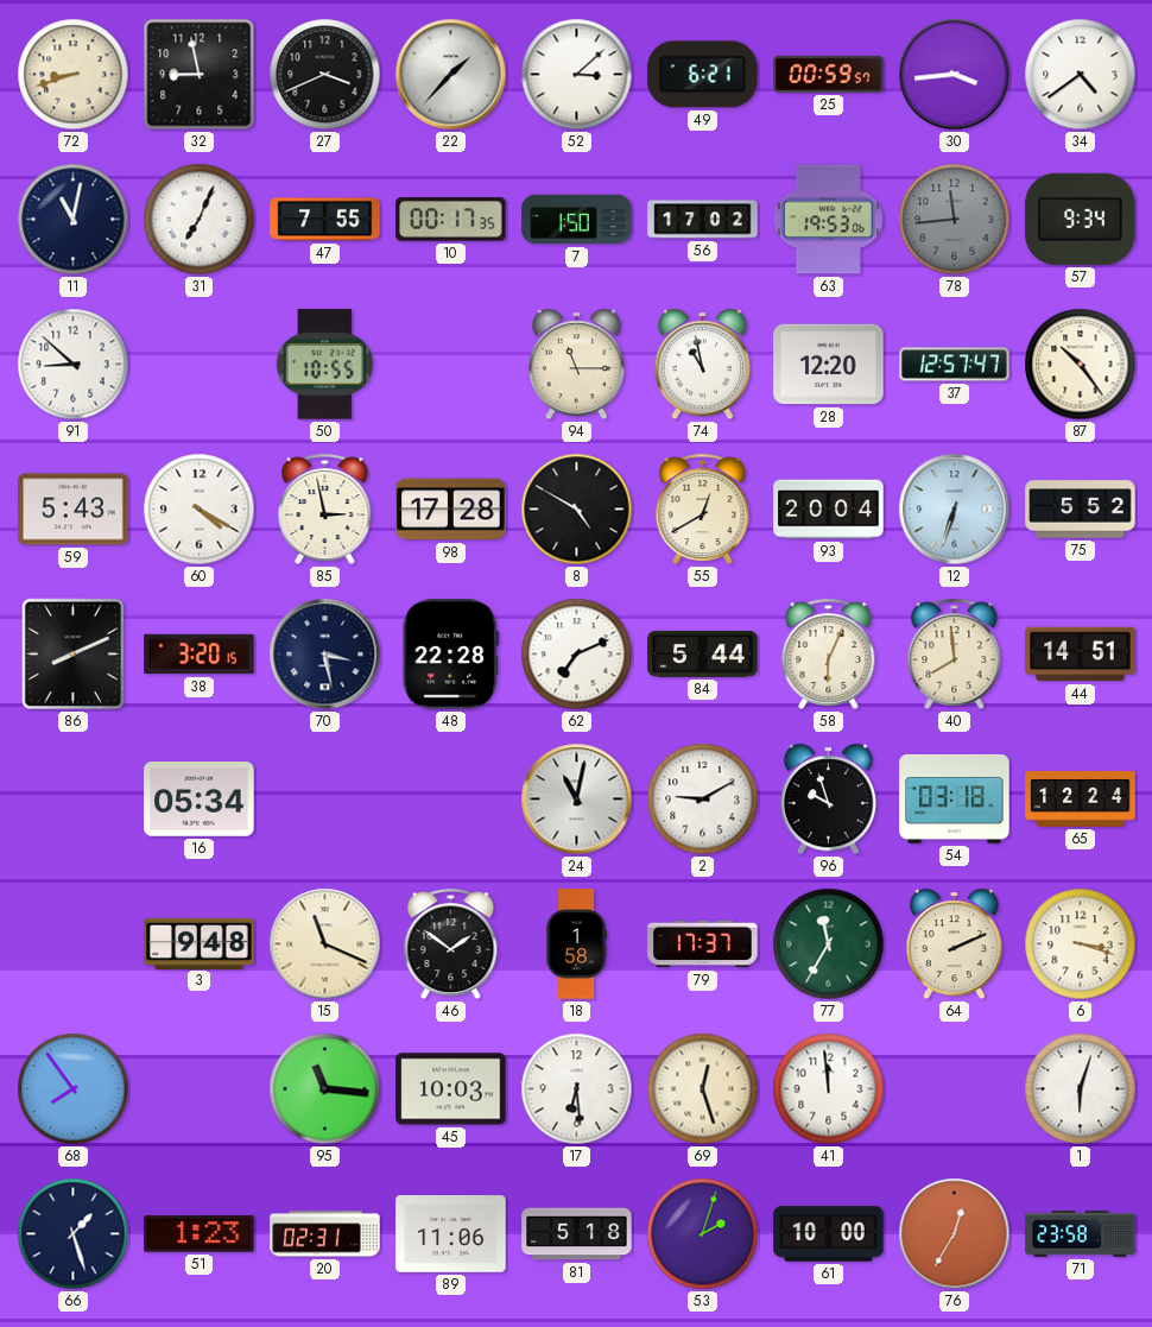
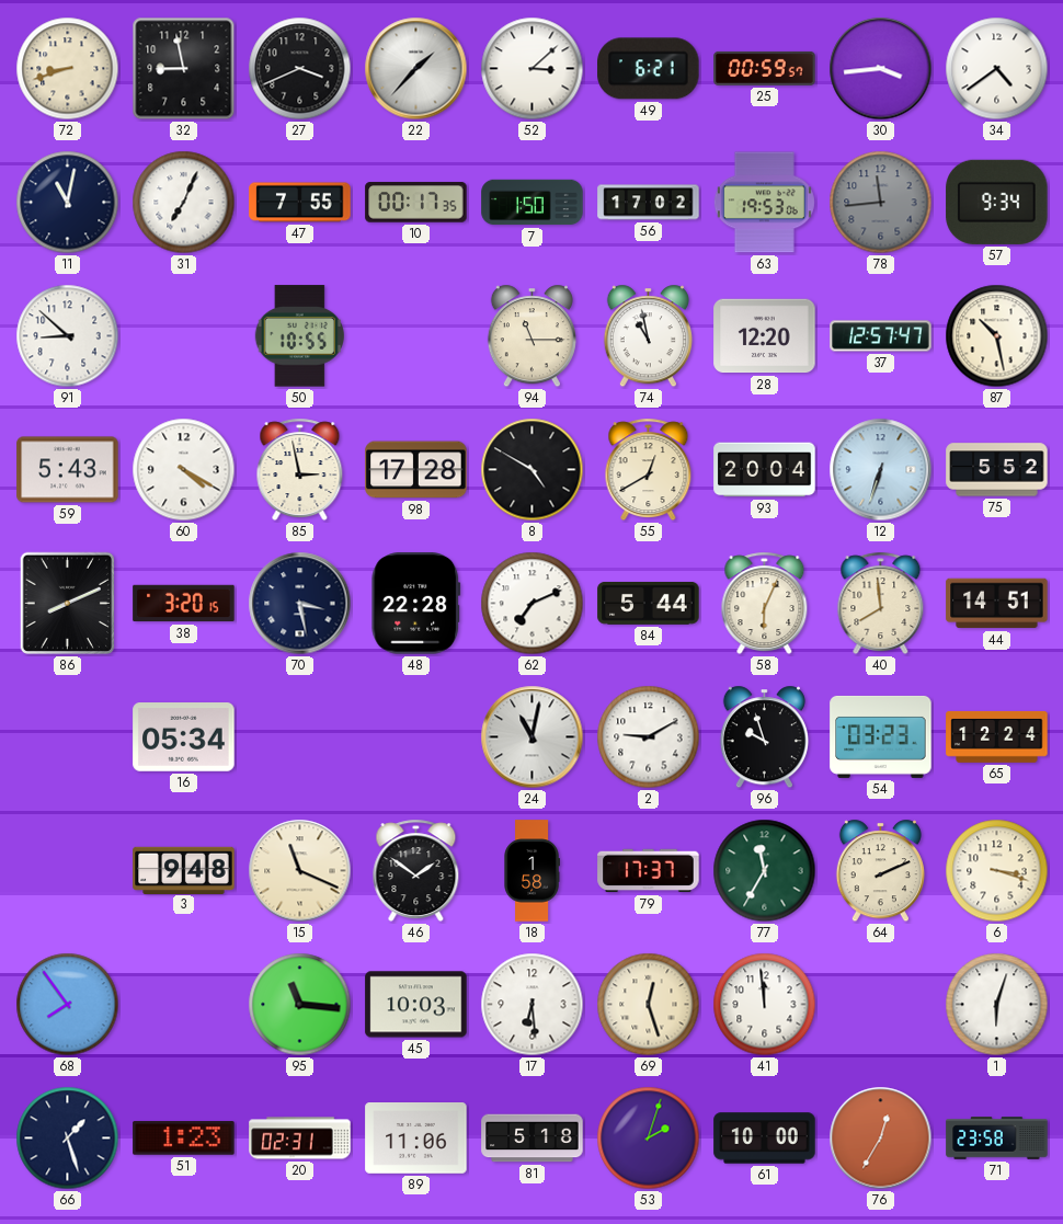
87: 10:24 -> 10:28
54: 03:18 -> 03:23
